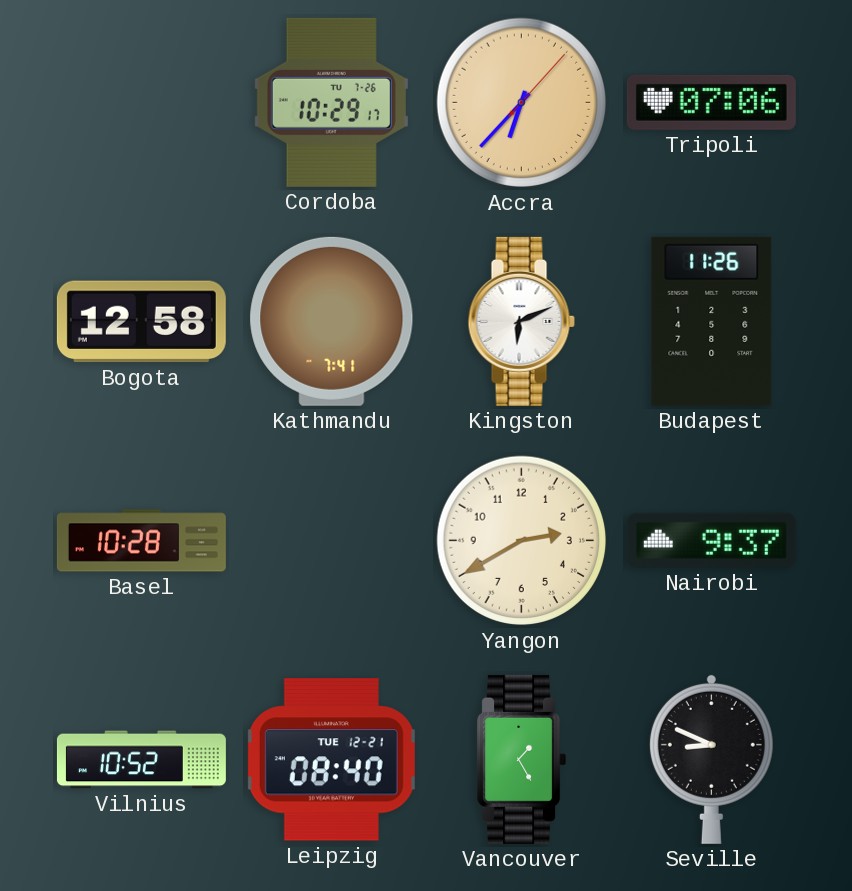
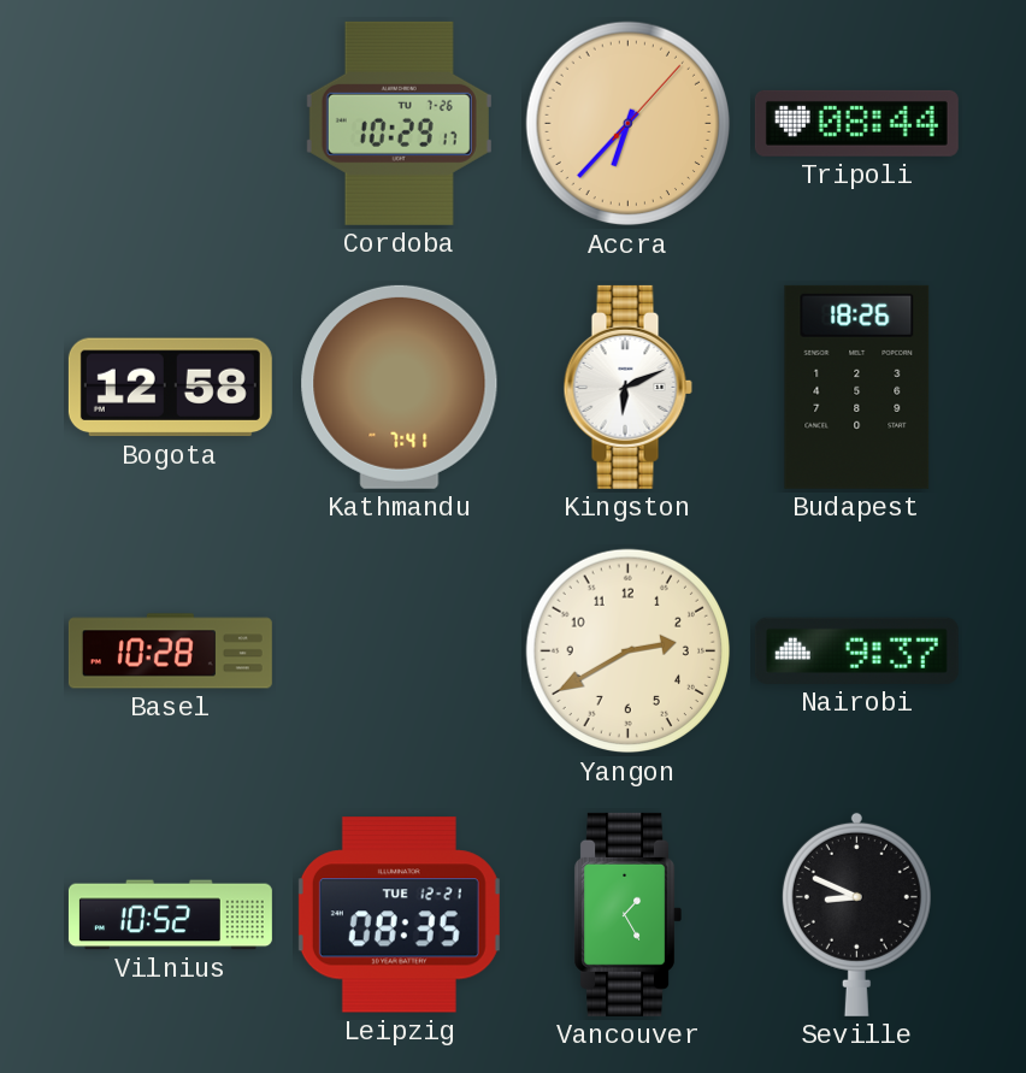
Tripoli: 07:06 -> 08:44
Budapest: 11:26 -> 18:26
Leipzig: 08:40 -> 08:35
